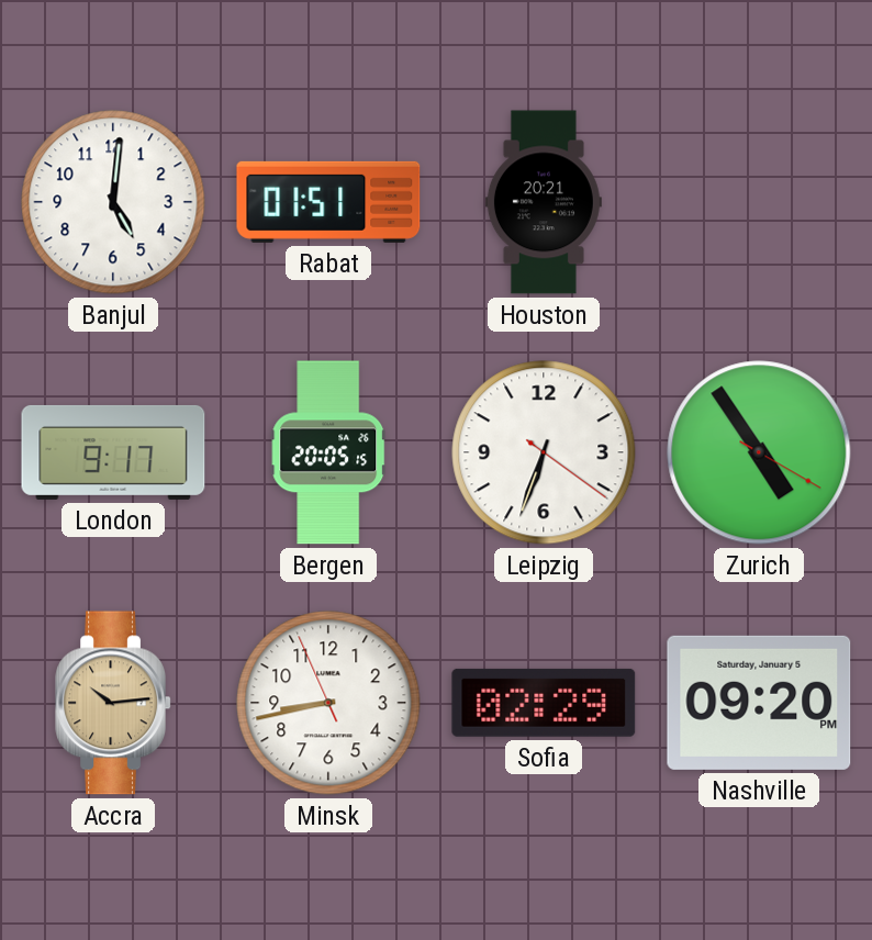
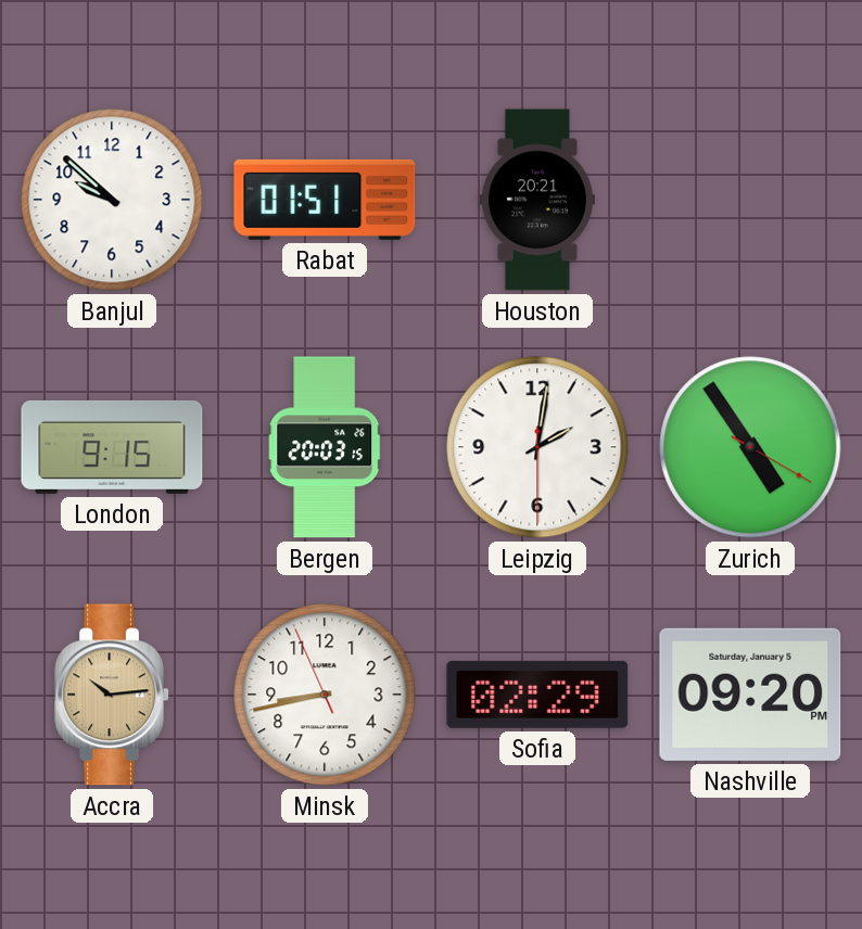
Banjul: 5:01 -> 9:52
London: 9:17 -> 9:15
Bergen: 20:05 -> 20:03
Leipzig: 6:33 -> 2:01
